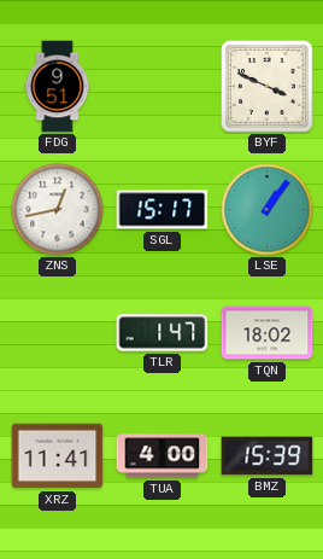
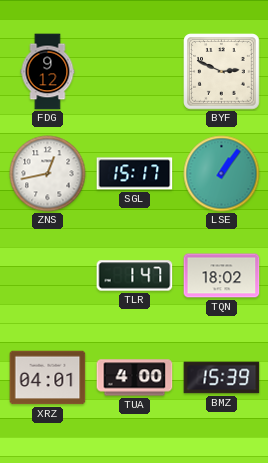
FDG: 9:51 -> 9:12
BYF: 3:49 -> 2:49
XRZ: 11:41 -> 04:01
